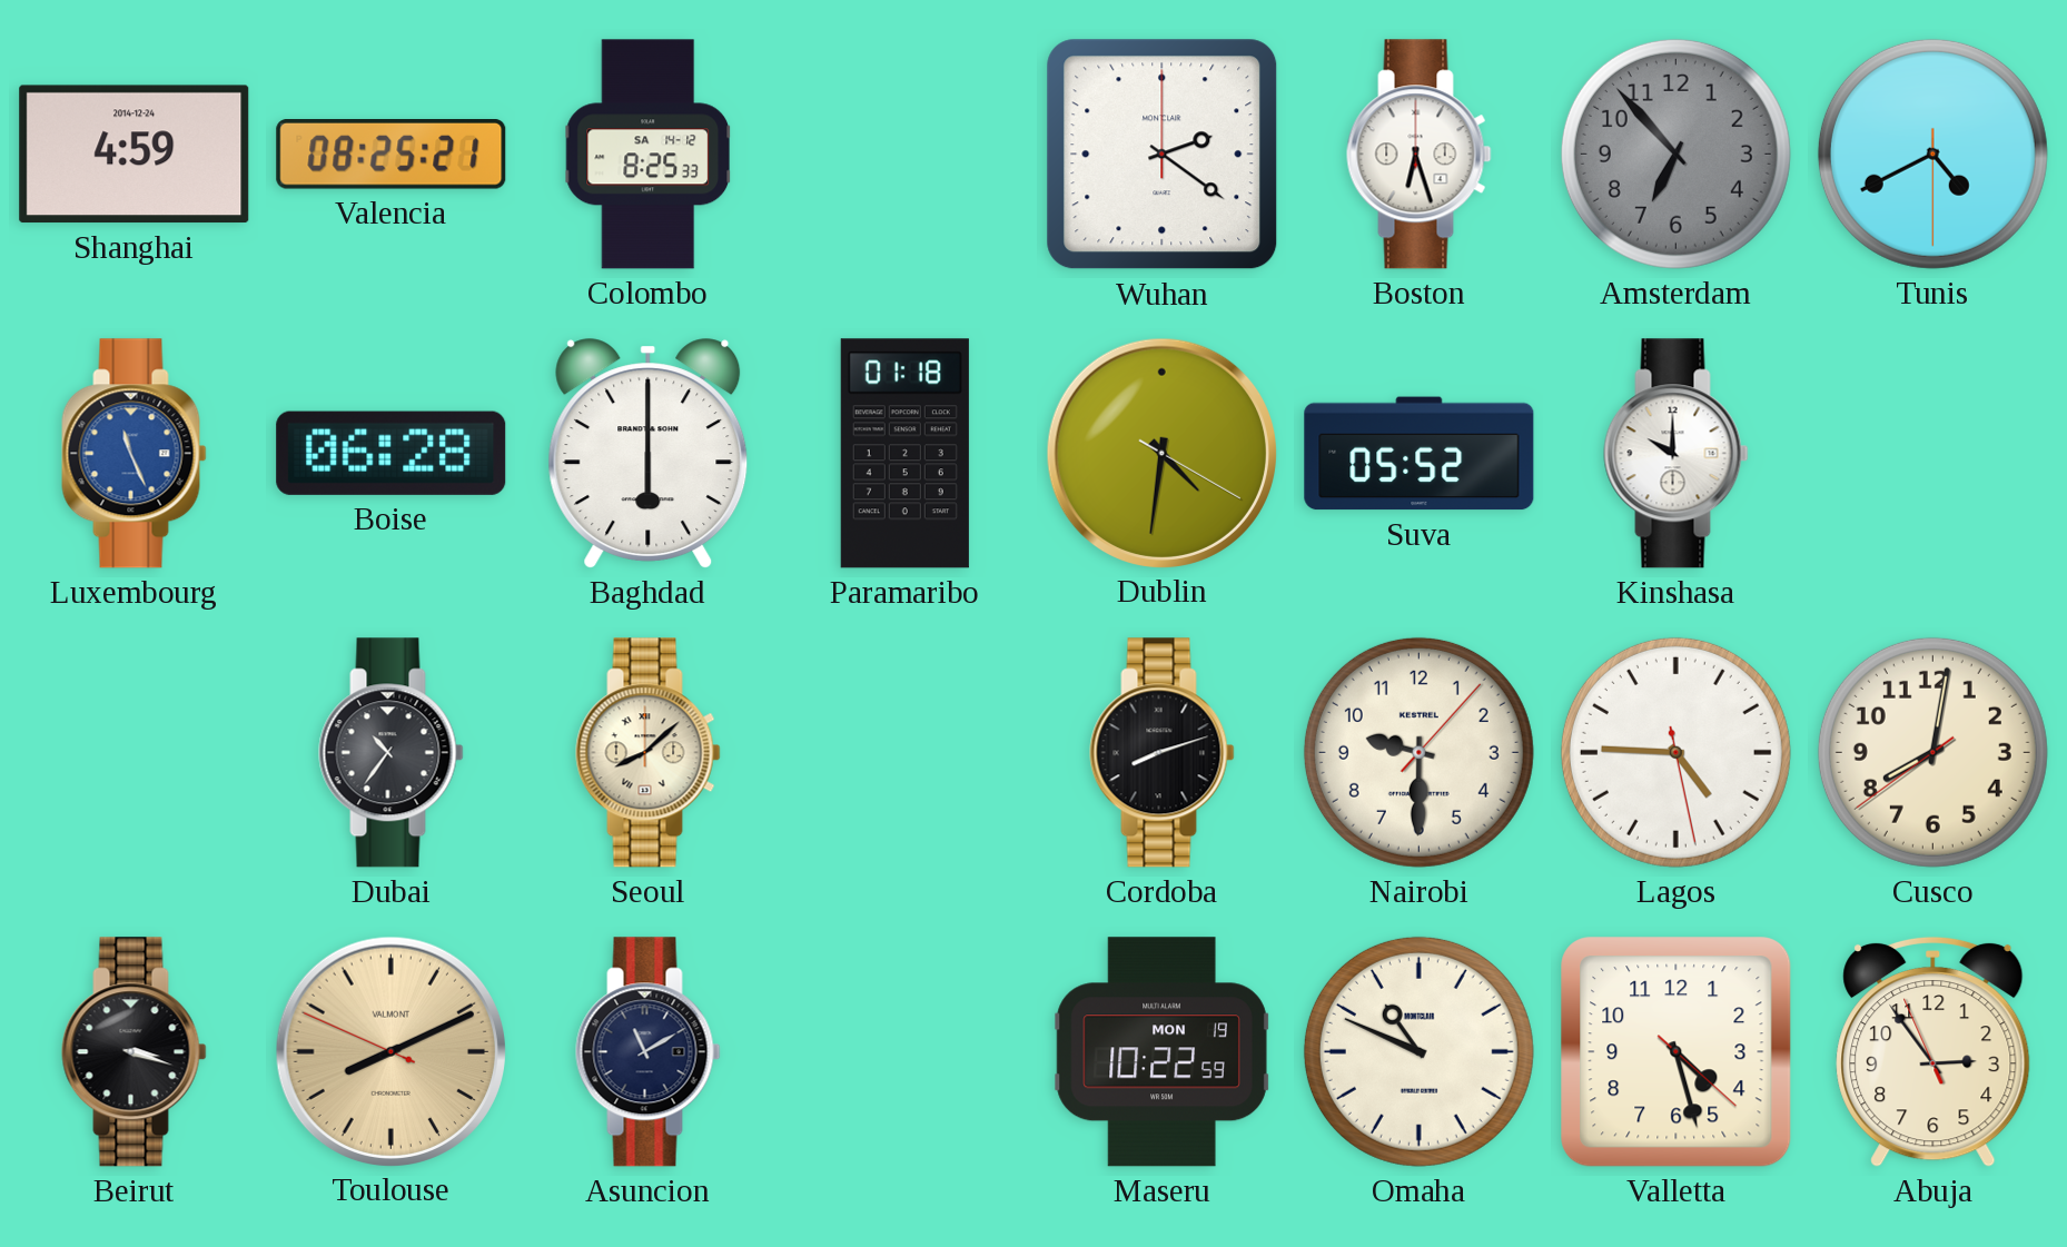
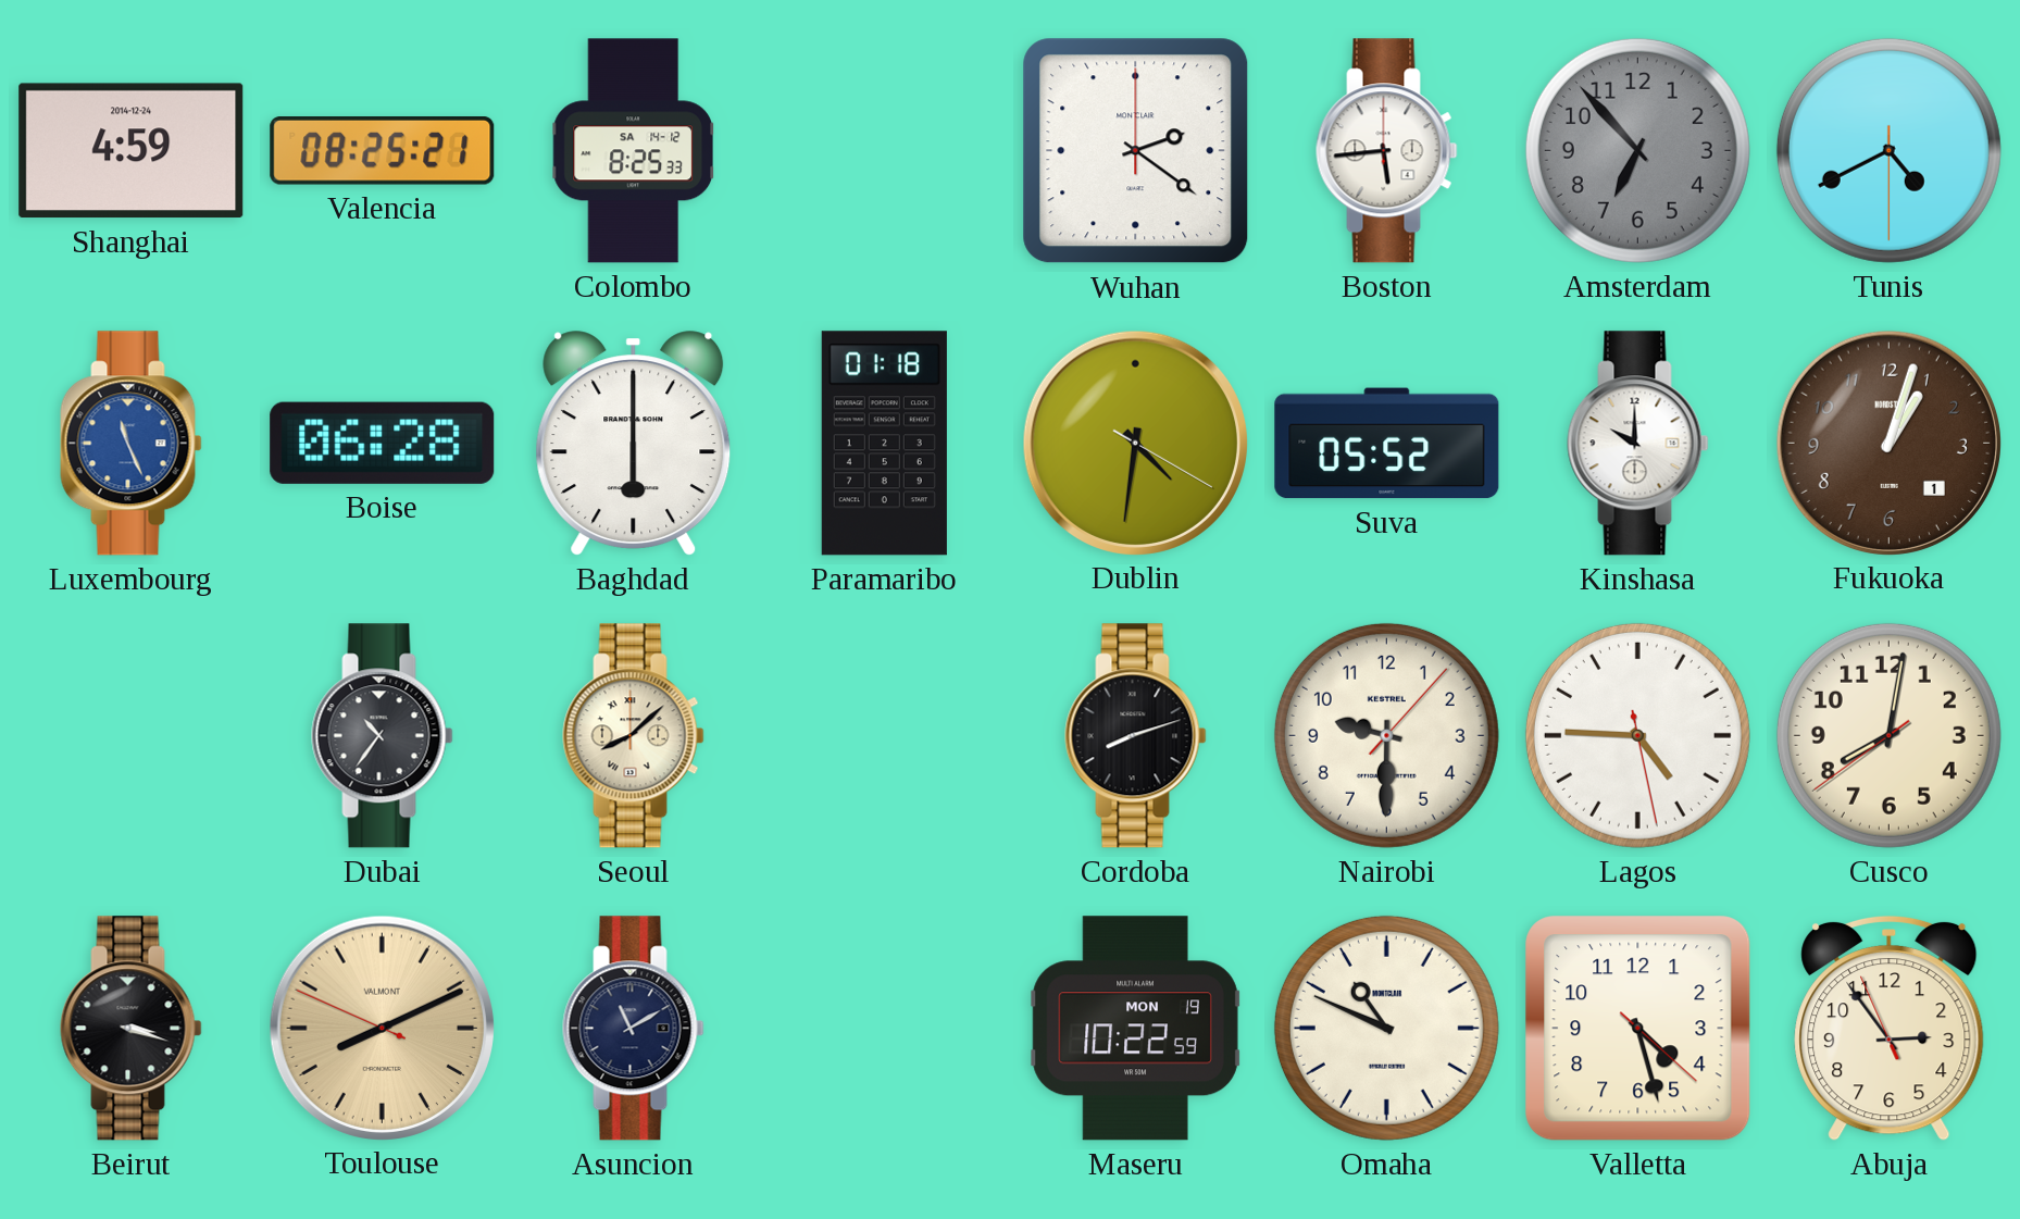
Boston: 6:27 -> 5:44
Fukuoka: none -> 1:03
